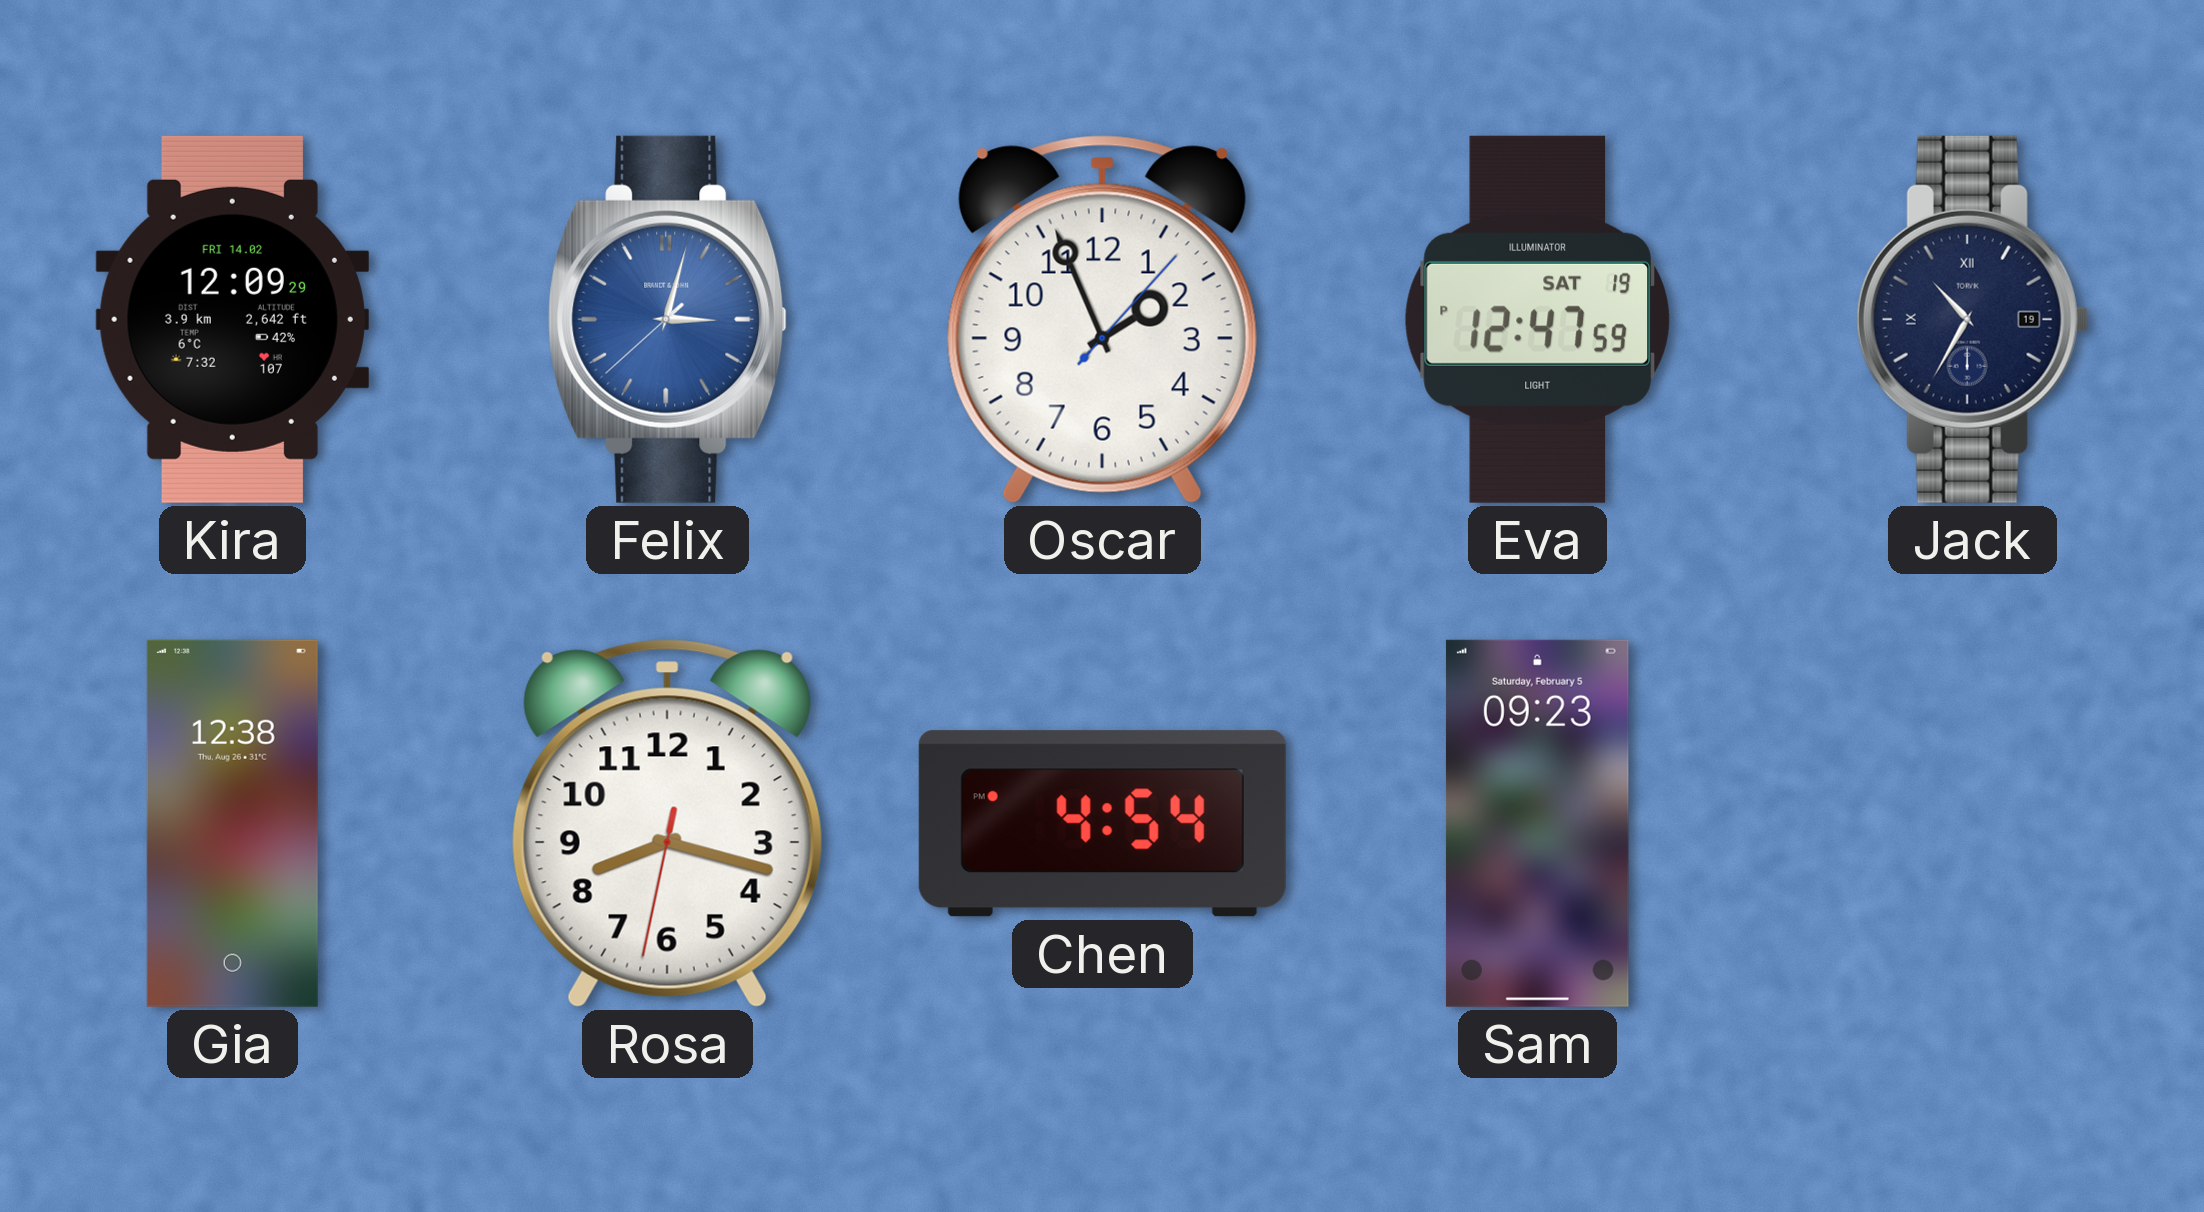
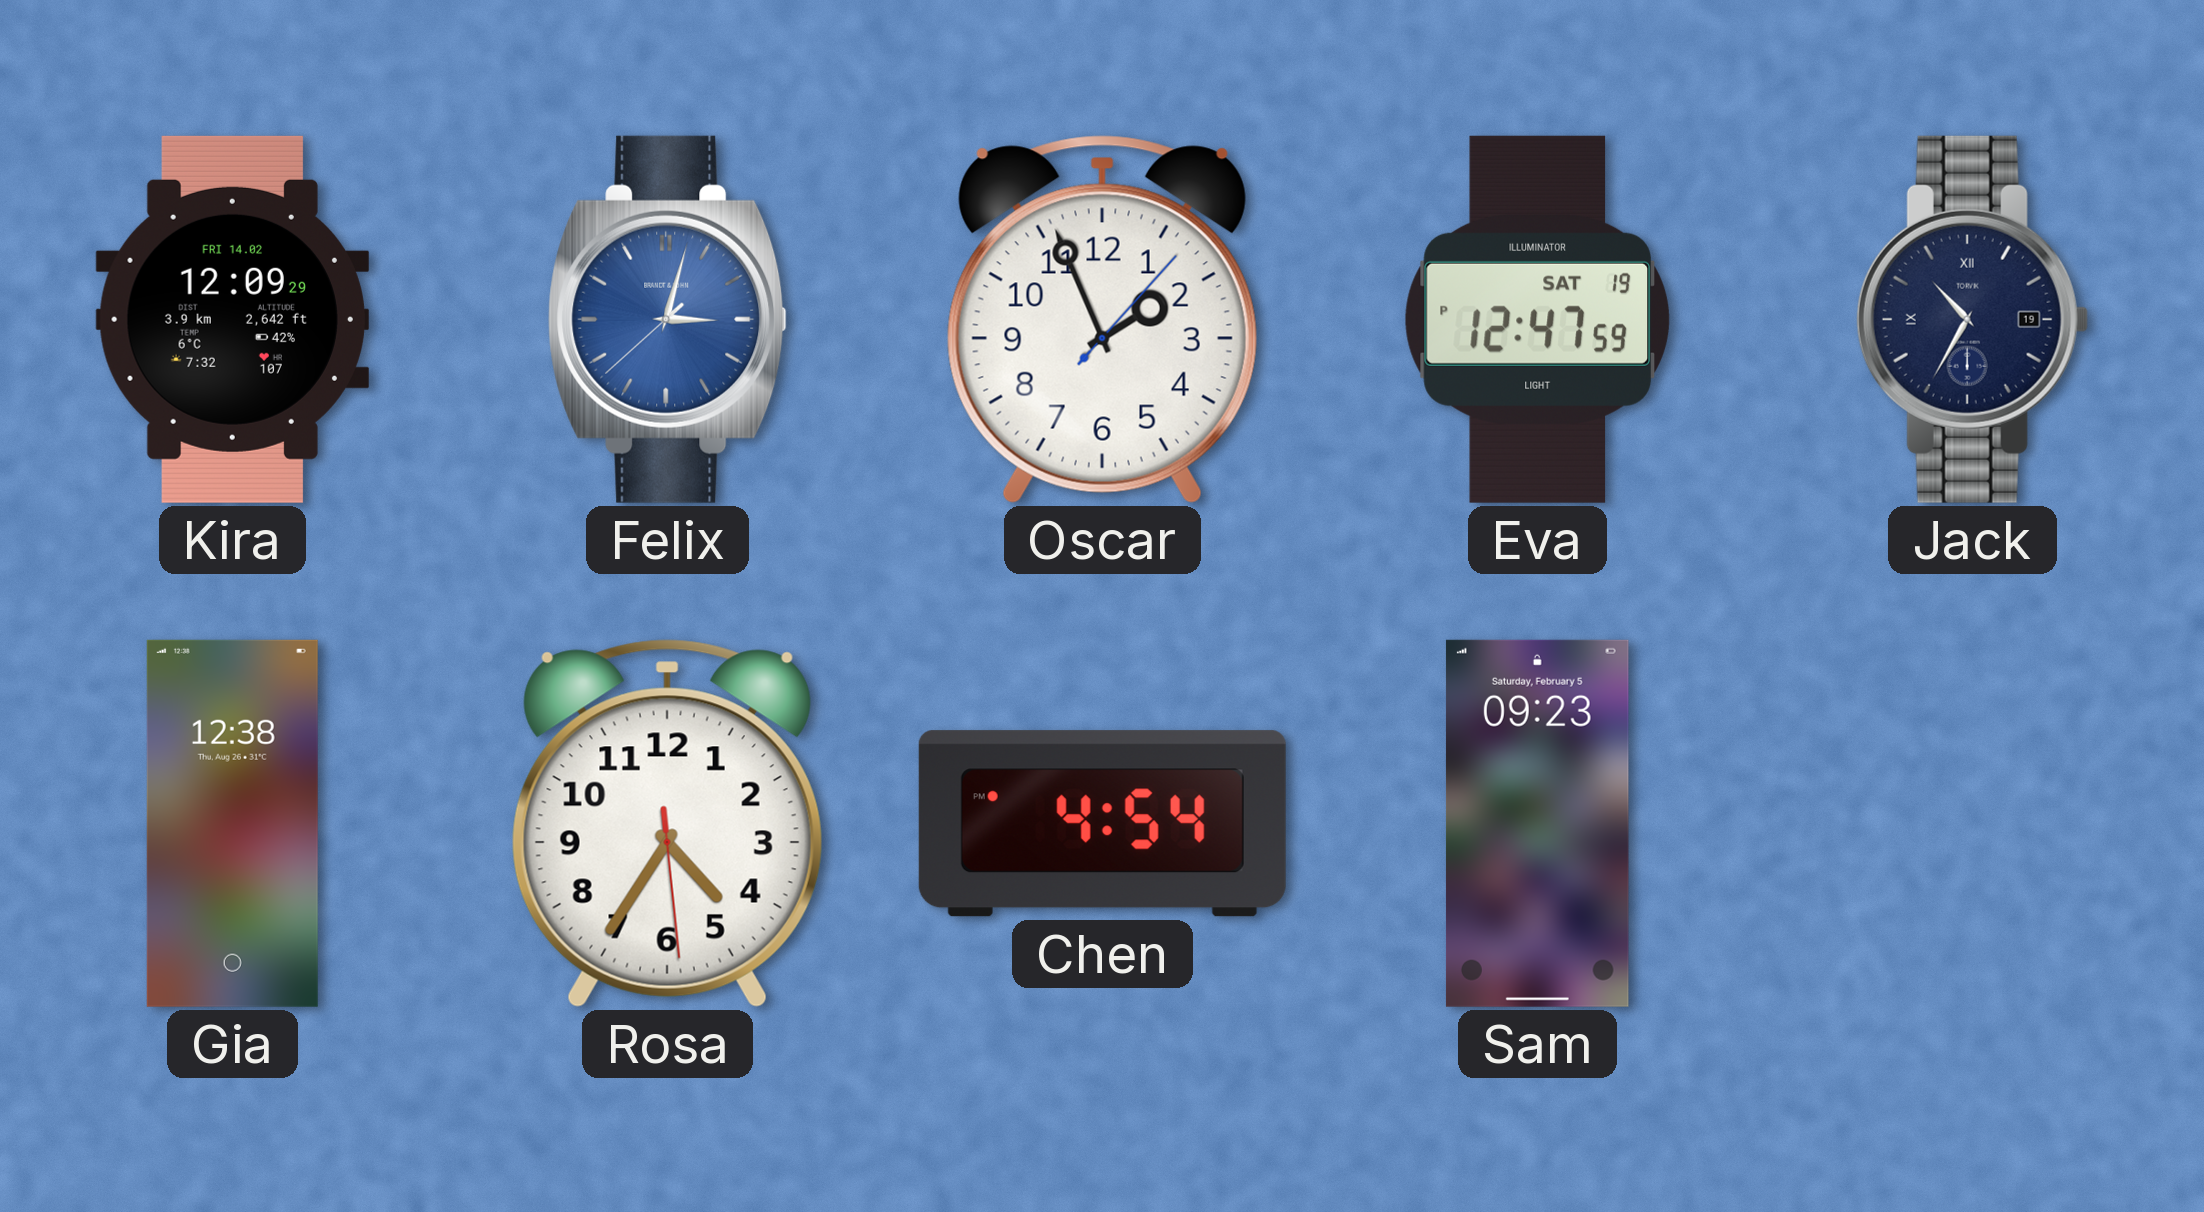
Rosa: 8:17 -> 4:35
